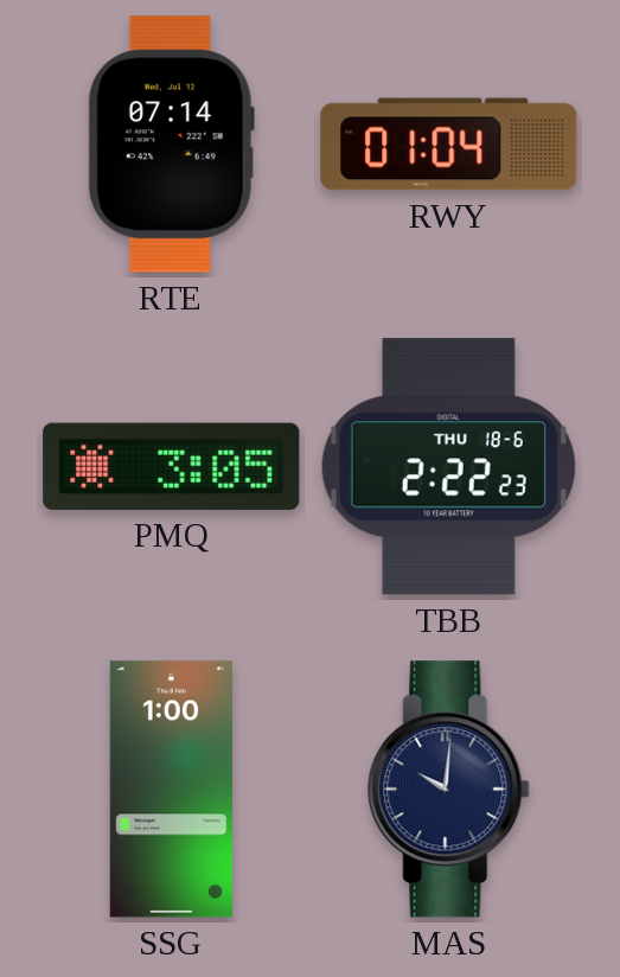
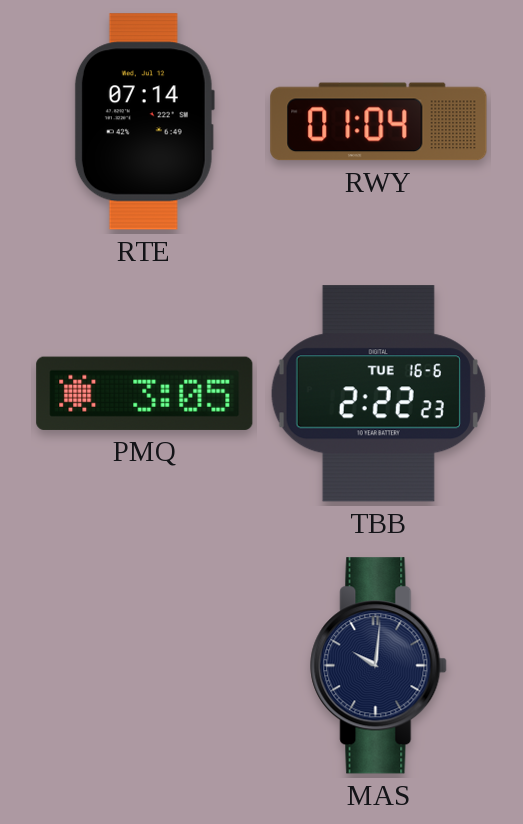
TBB date: THU 18-6 -> TUE 16-6
SSG: 1:00 -> none
